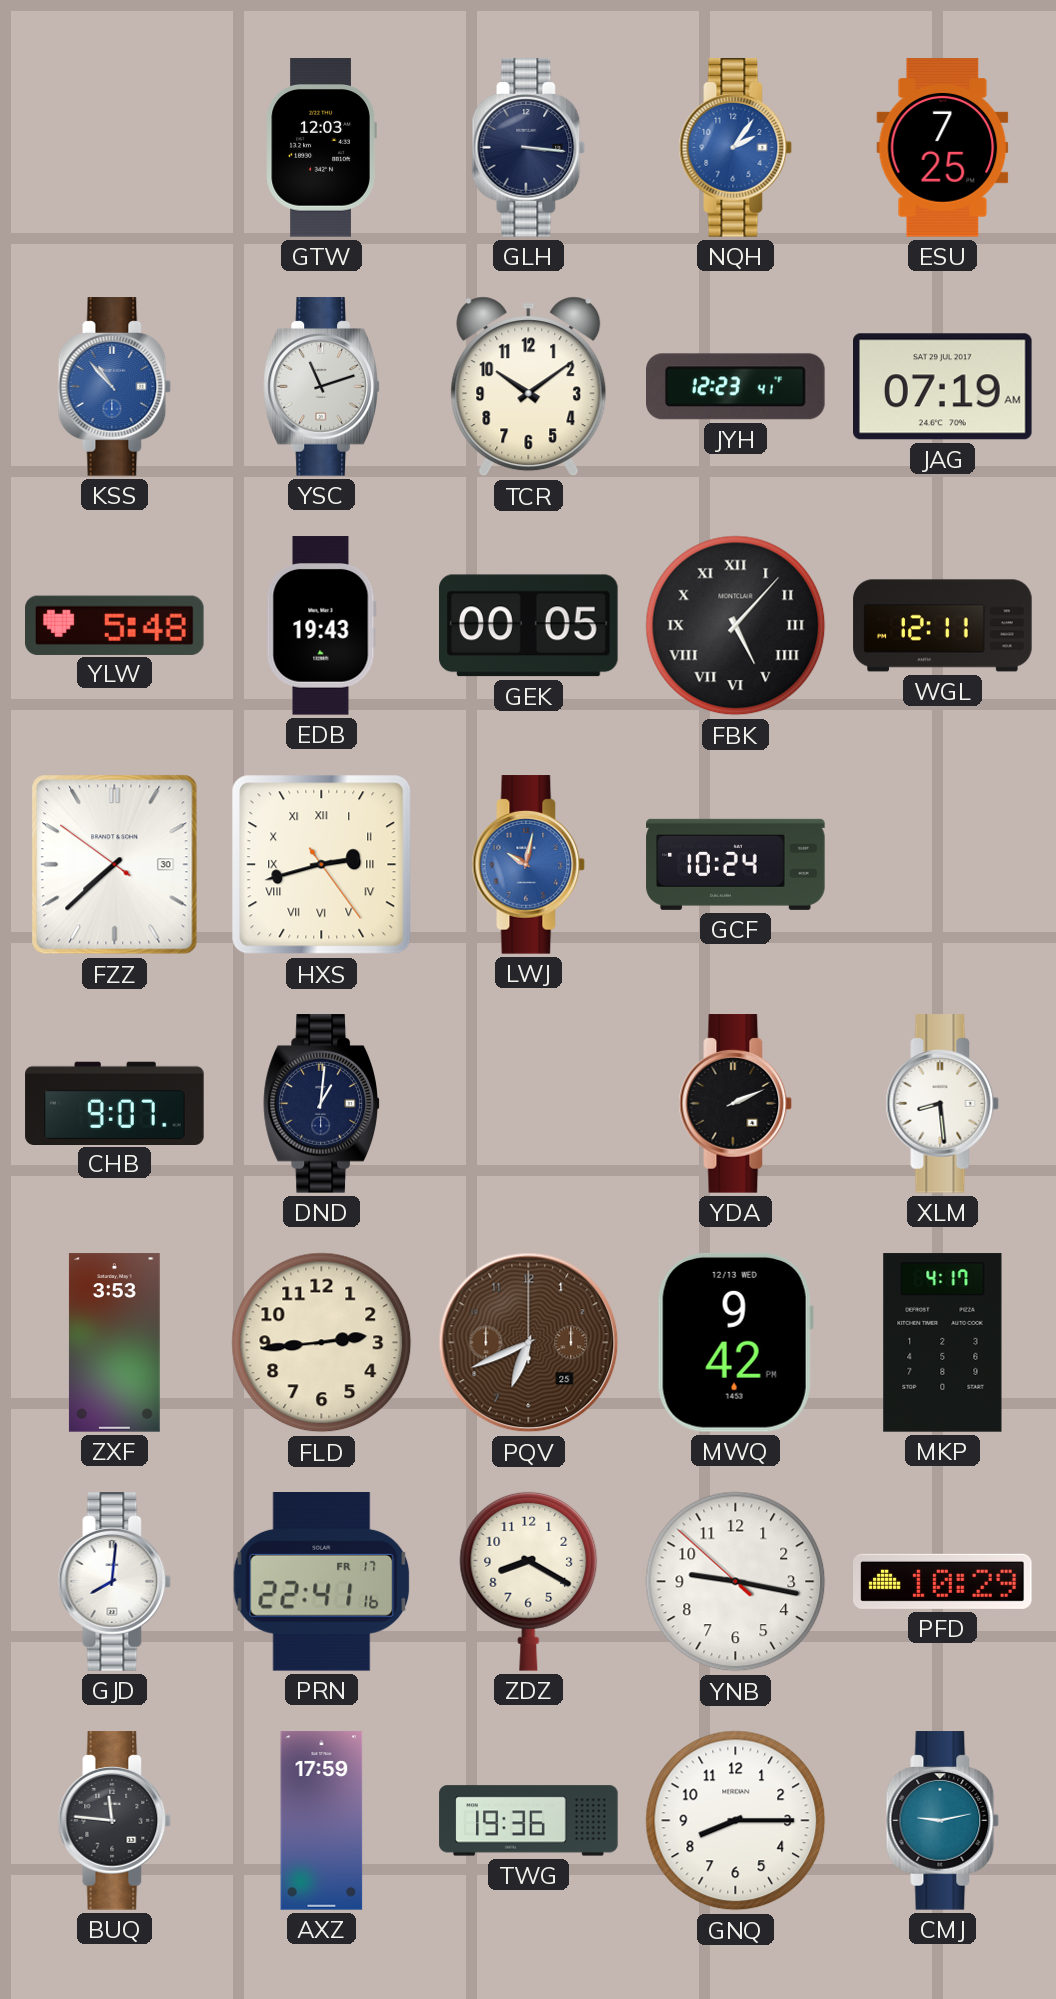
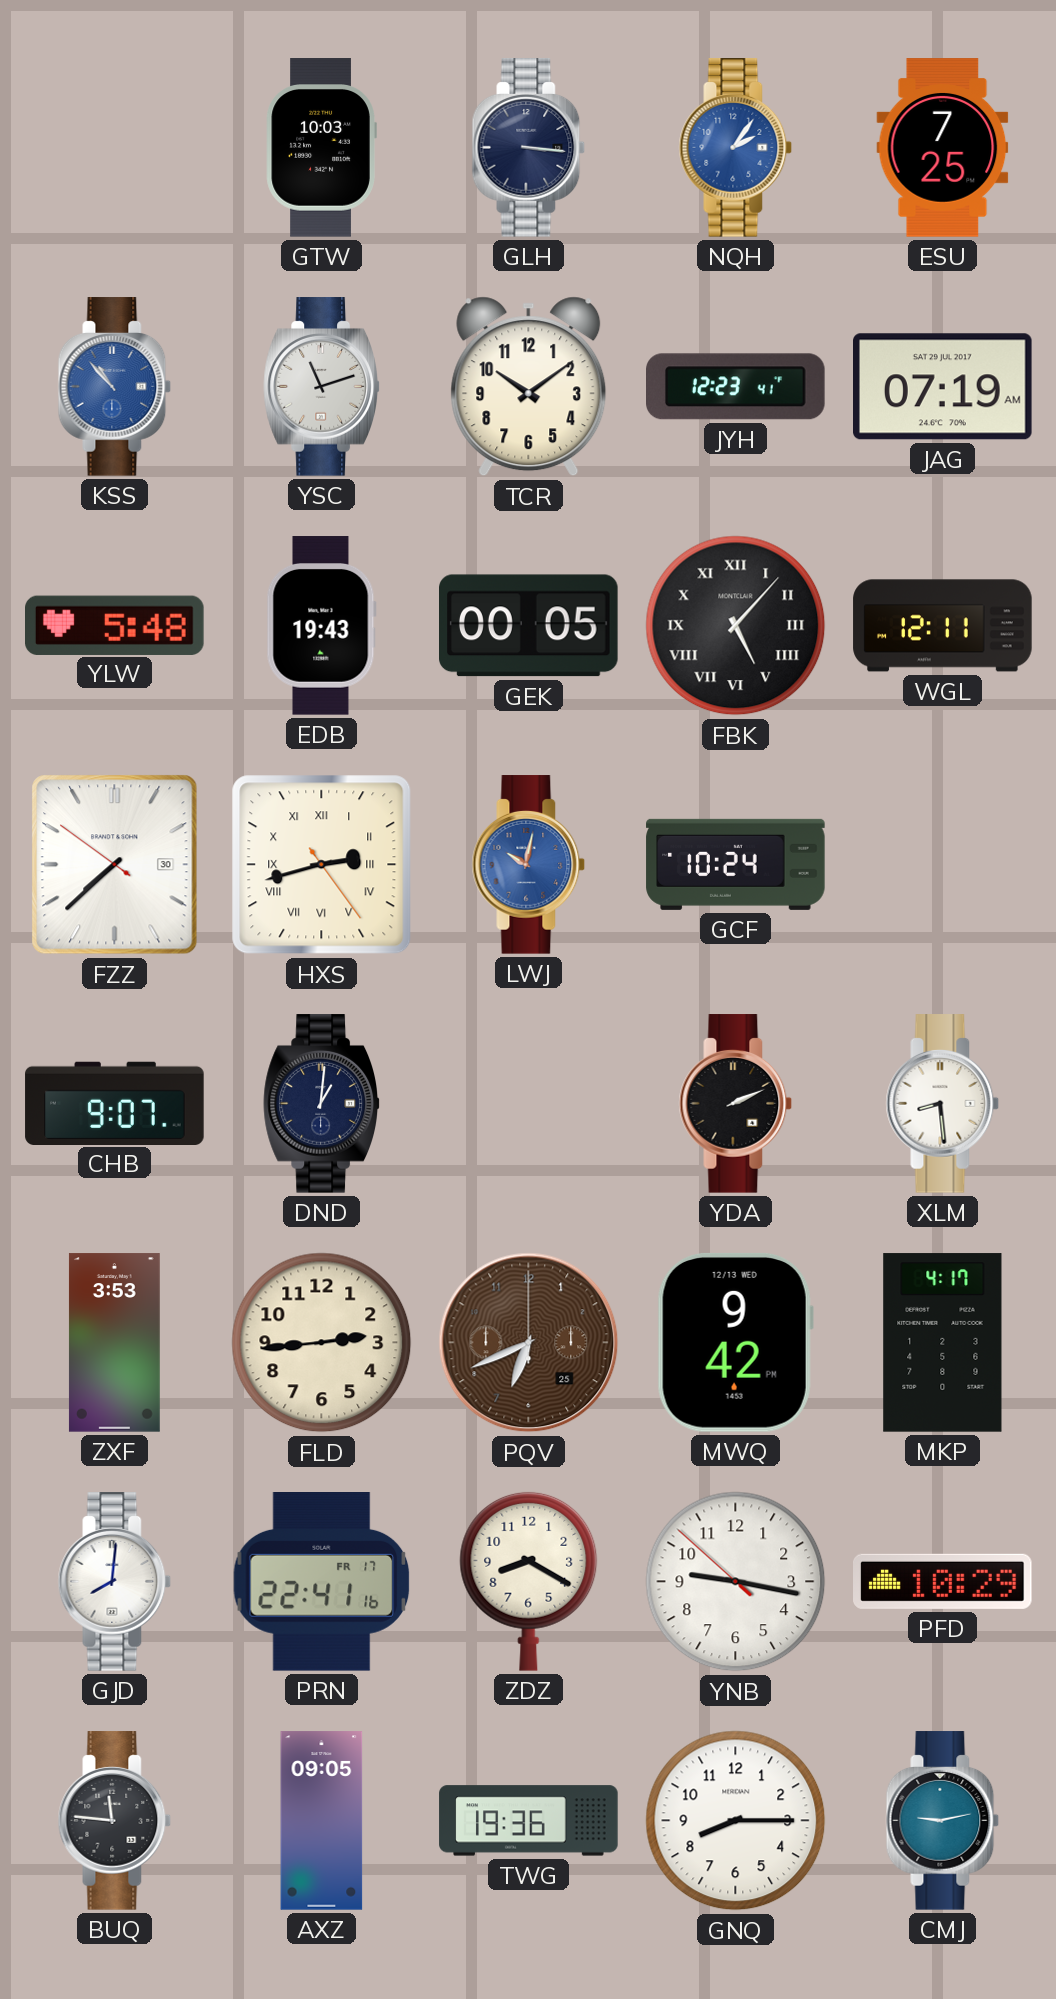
GTW: 12:03 -> 10:03
AXZ: 17:59 -> 09:05
